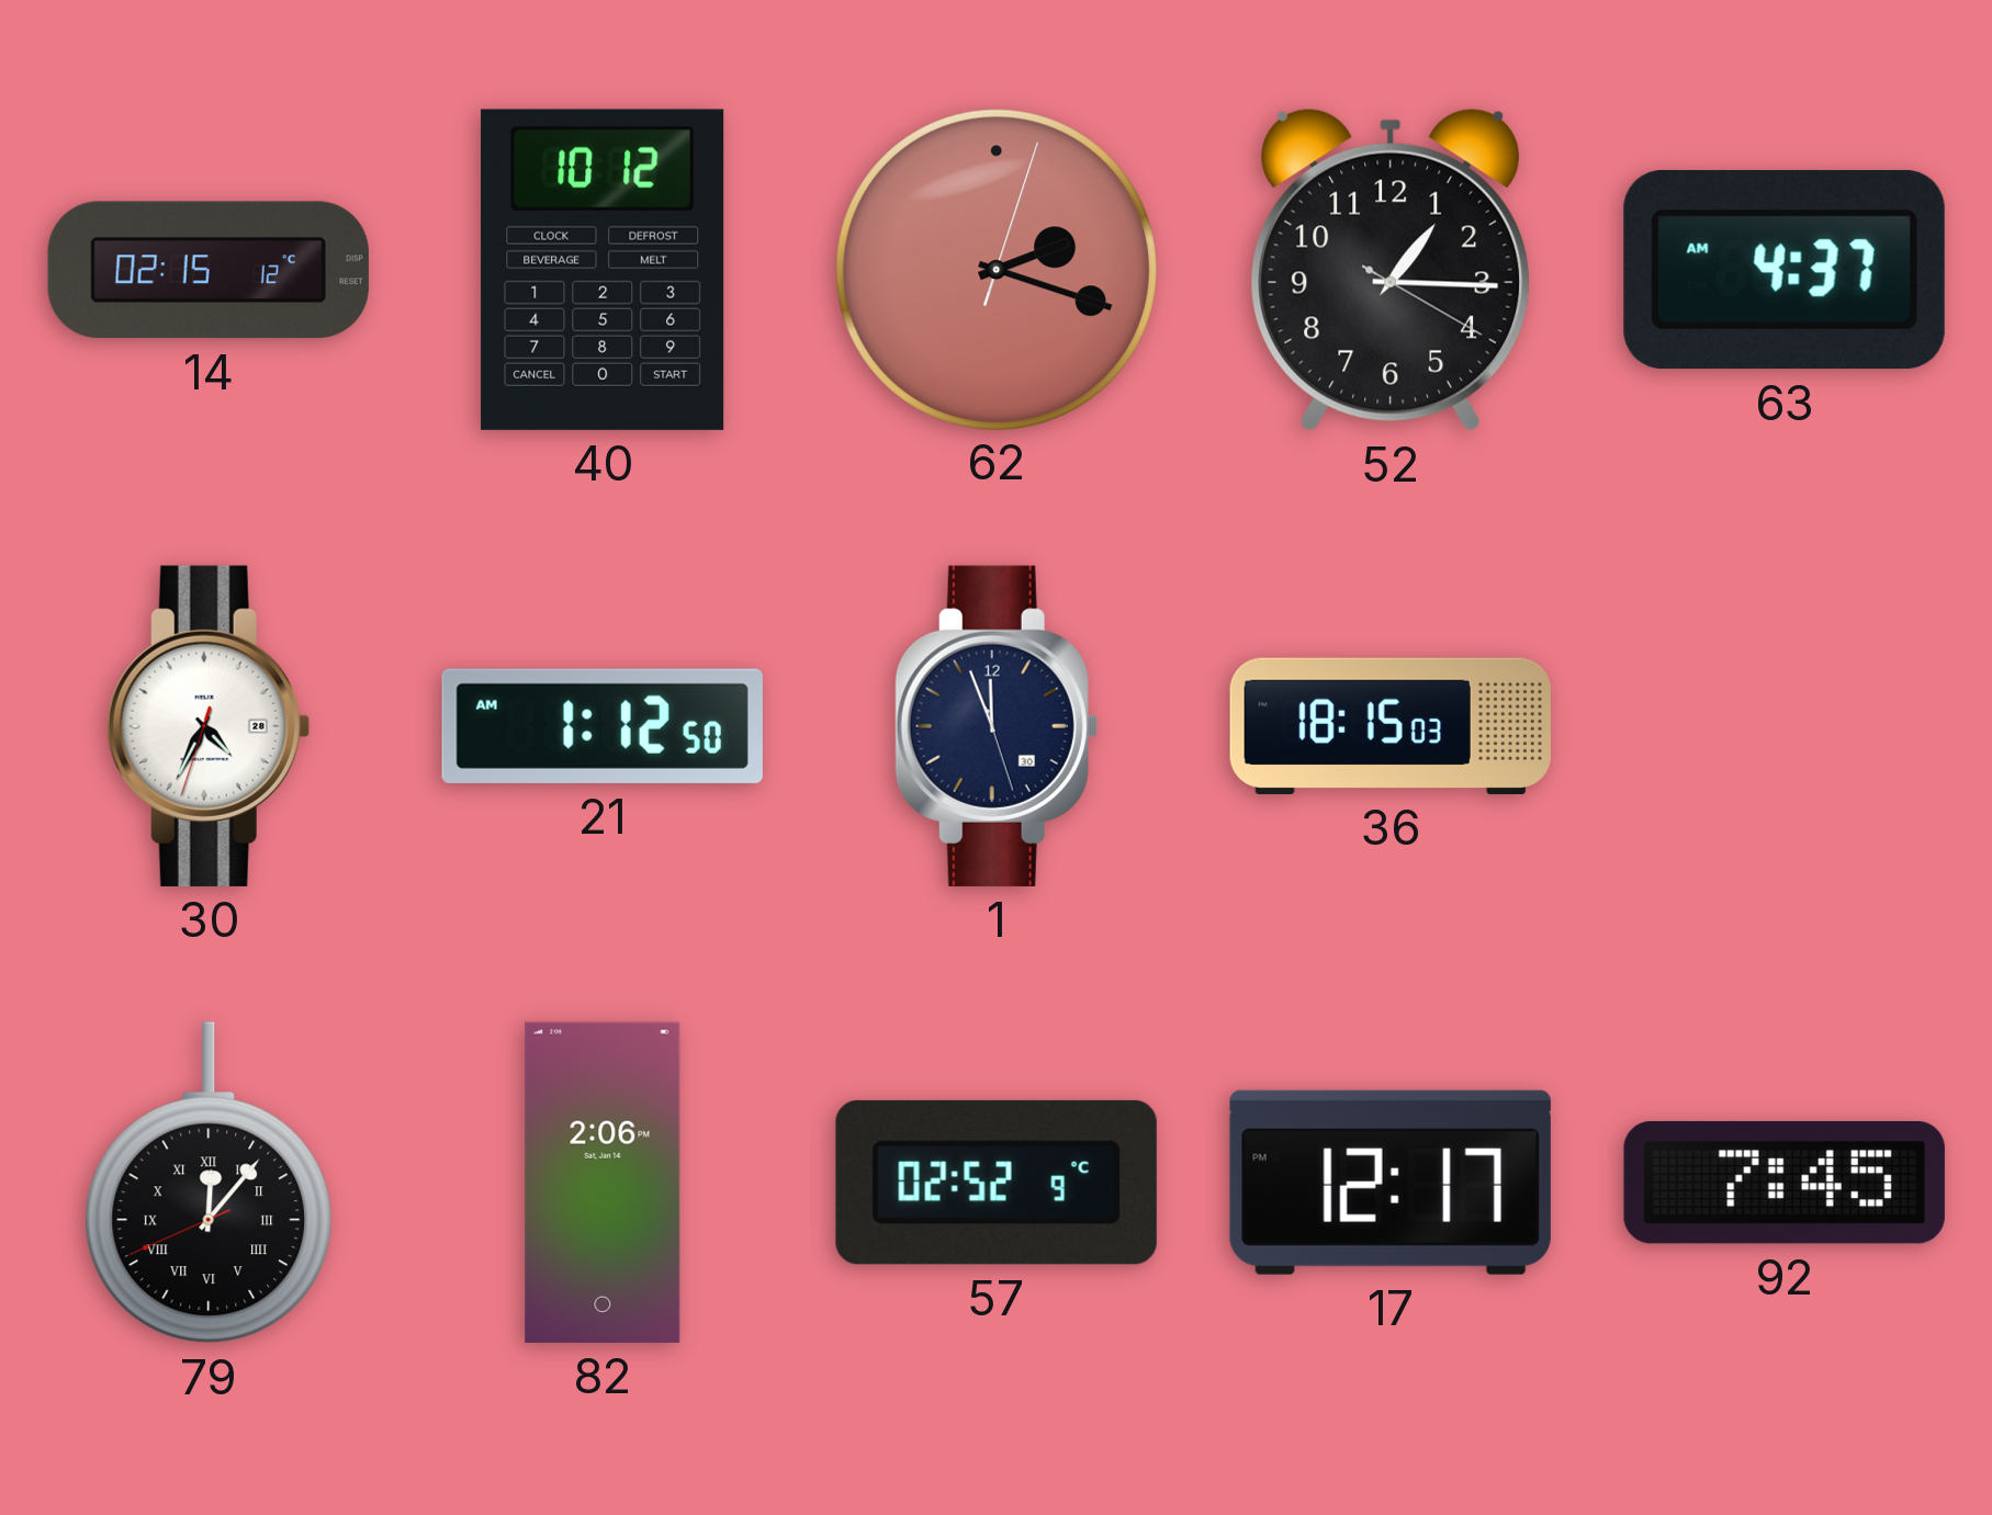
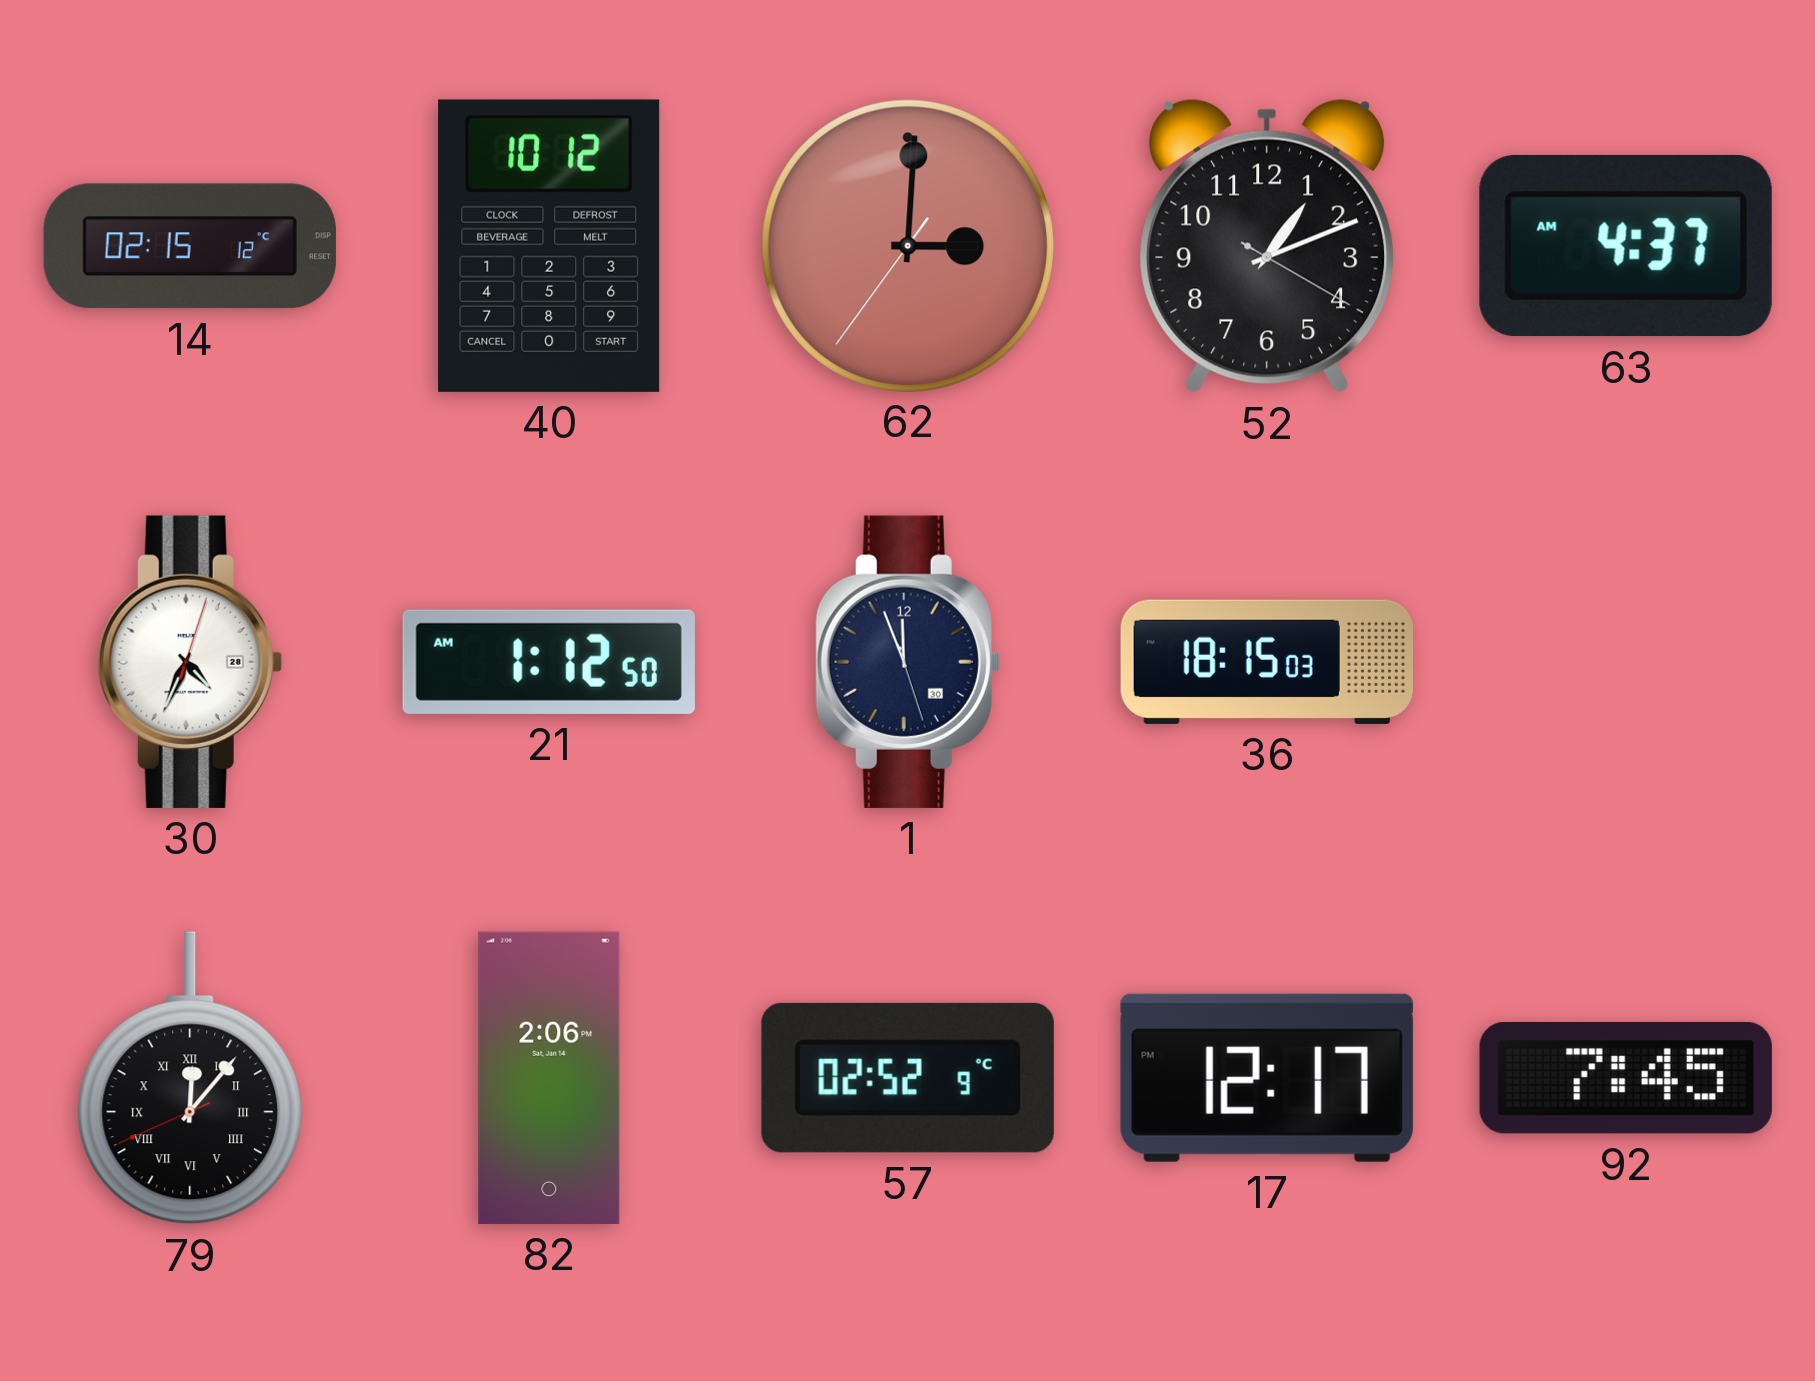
62: 2:18 -> 3:00
52: 1:15 -> 1:11
30: 4:34:33 -> 4:34:03
